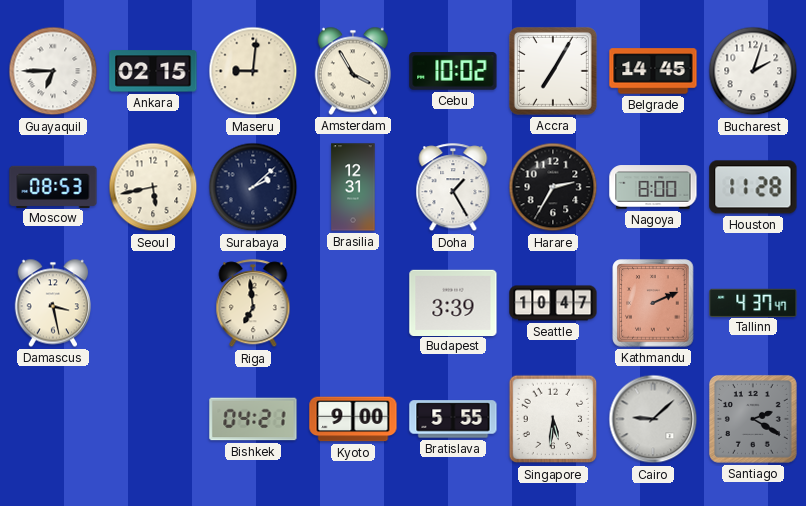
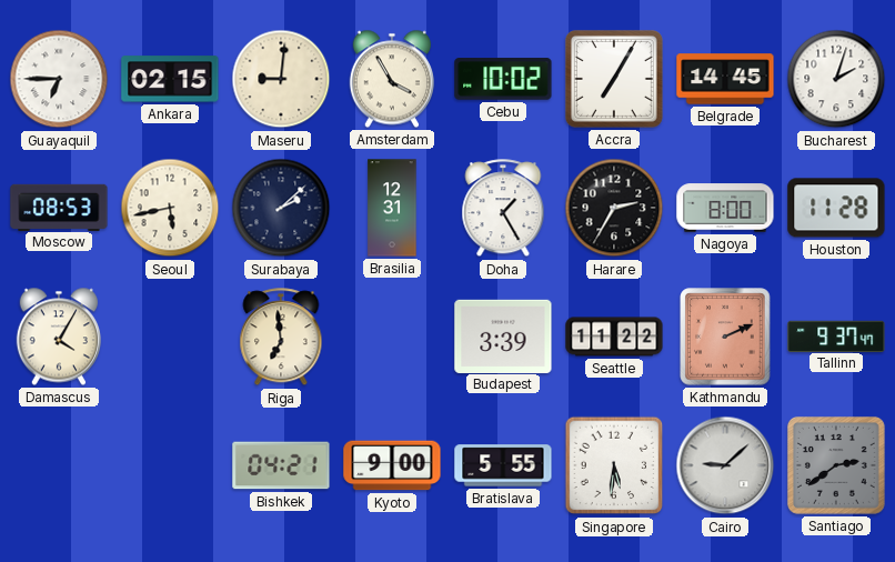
Damascus: 3:28 -> 4:05
Seattle: 10:47 -> 11:22
Tallinn: 4:37 -> 9:37
Santiago: 2:20 -> 2:39
